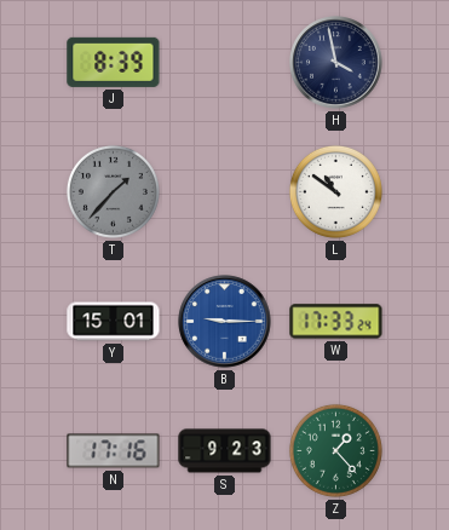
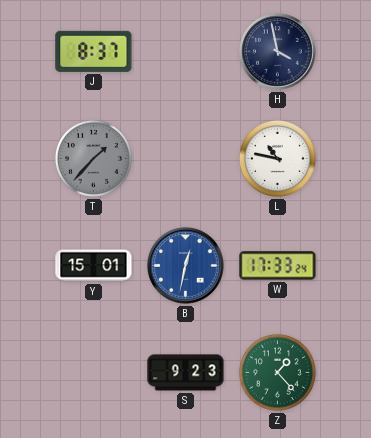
J: 8:39 -> 8:37
L: 10:51 -> 10:47
B: 9:15 -> 12:32
N: 17:16 -> none
